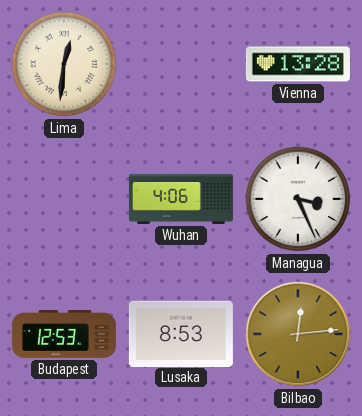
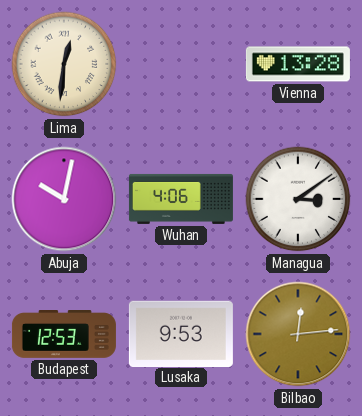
Abuja: none -> 10:02
Managua: 3:26 -> 3:09
Lusaka: 8:53 -> 9:53
